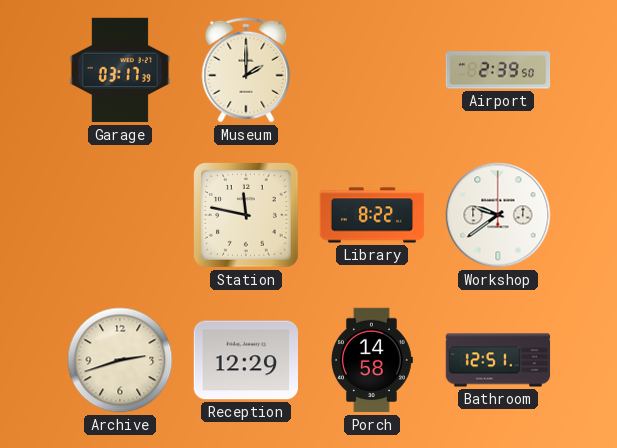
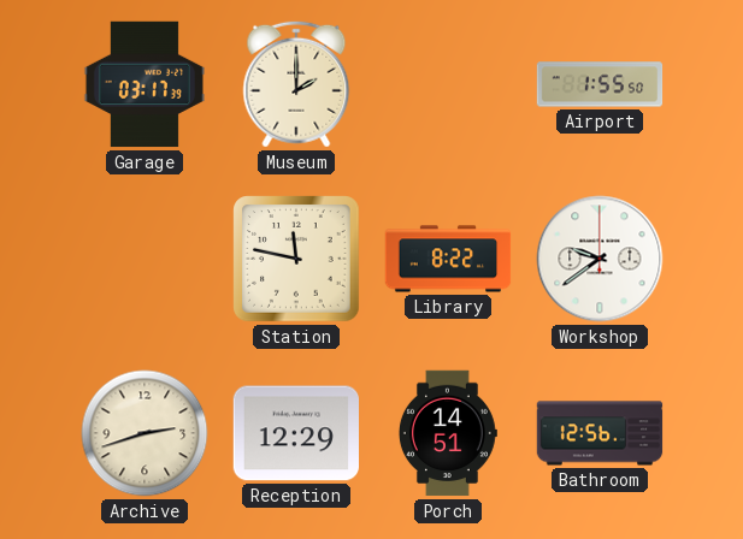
Airport: 2:39 -> 1:55
Porch: 14:58 -> 14:51
Bathroom: 12:51 -> 12:56
